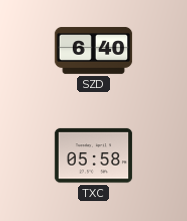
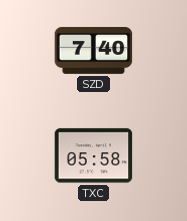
SZD: 6:40 -> 7:40
